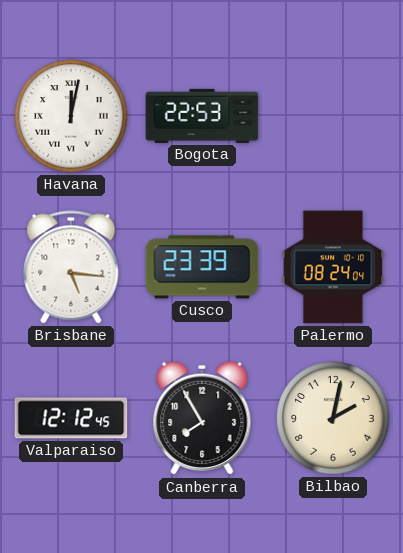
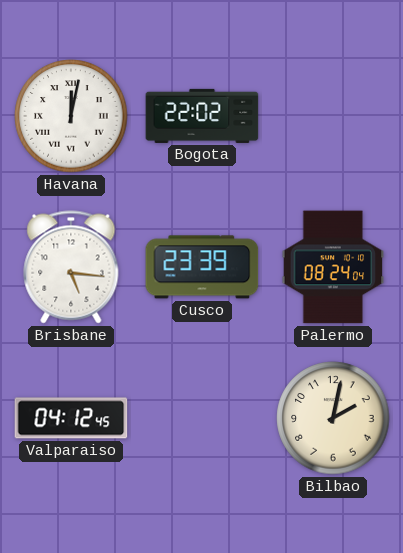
Bogota: 22:53 -> 22:02
Valparaiso: 12:12 -> 04:12
Canberra: 7:55 -> none
